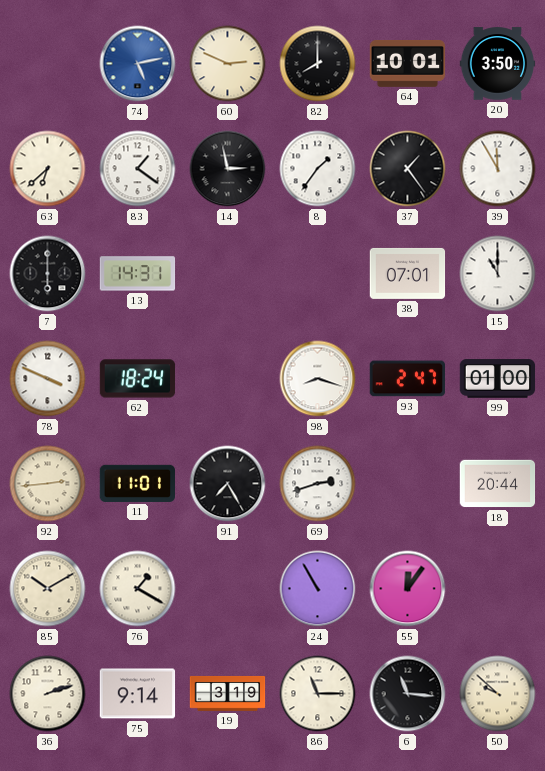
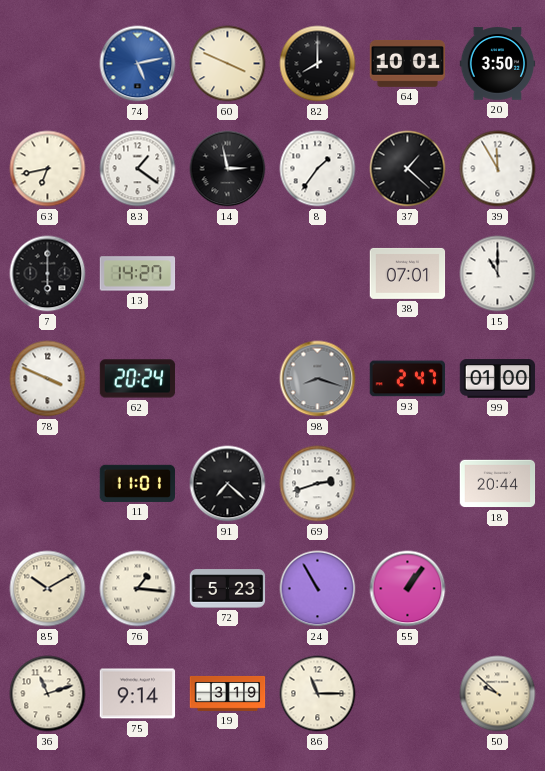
60: 2:49 -> 3:49
63: 6:38 -> 6:43
37: 1:24 -> 1:22
13: 14:31 -> 14:27
62: 18:24 -> 20:24
98 dial: white -> grey
92: 2:44 -> none
91: 7:25 -> 7:22
76: 1:20 -> 1:16
72: none -> 5:23
55: 12:06 -> 1:06
36: 2:12 -> 11:12
6: 11:16 -> none
